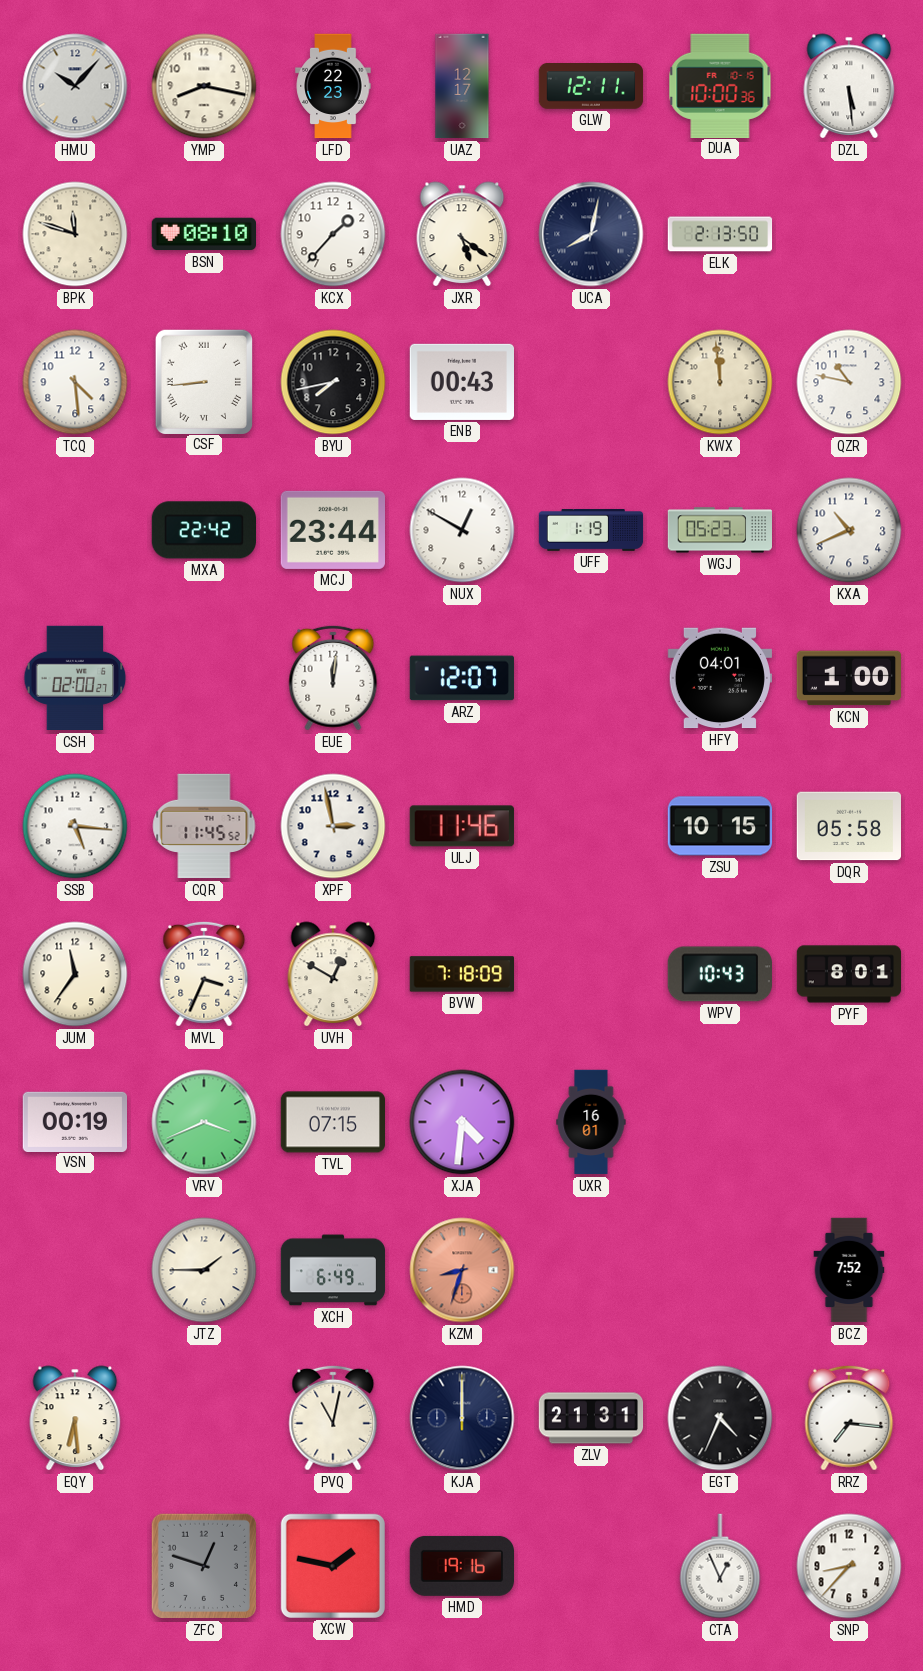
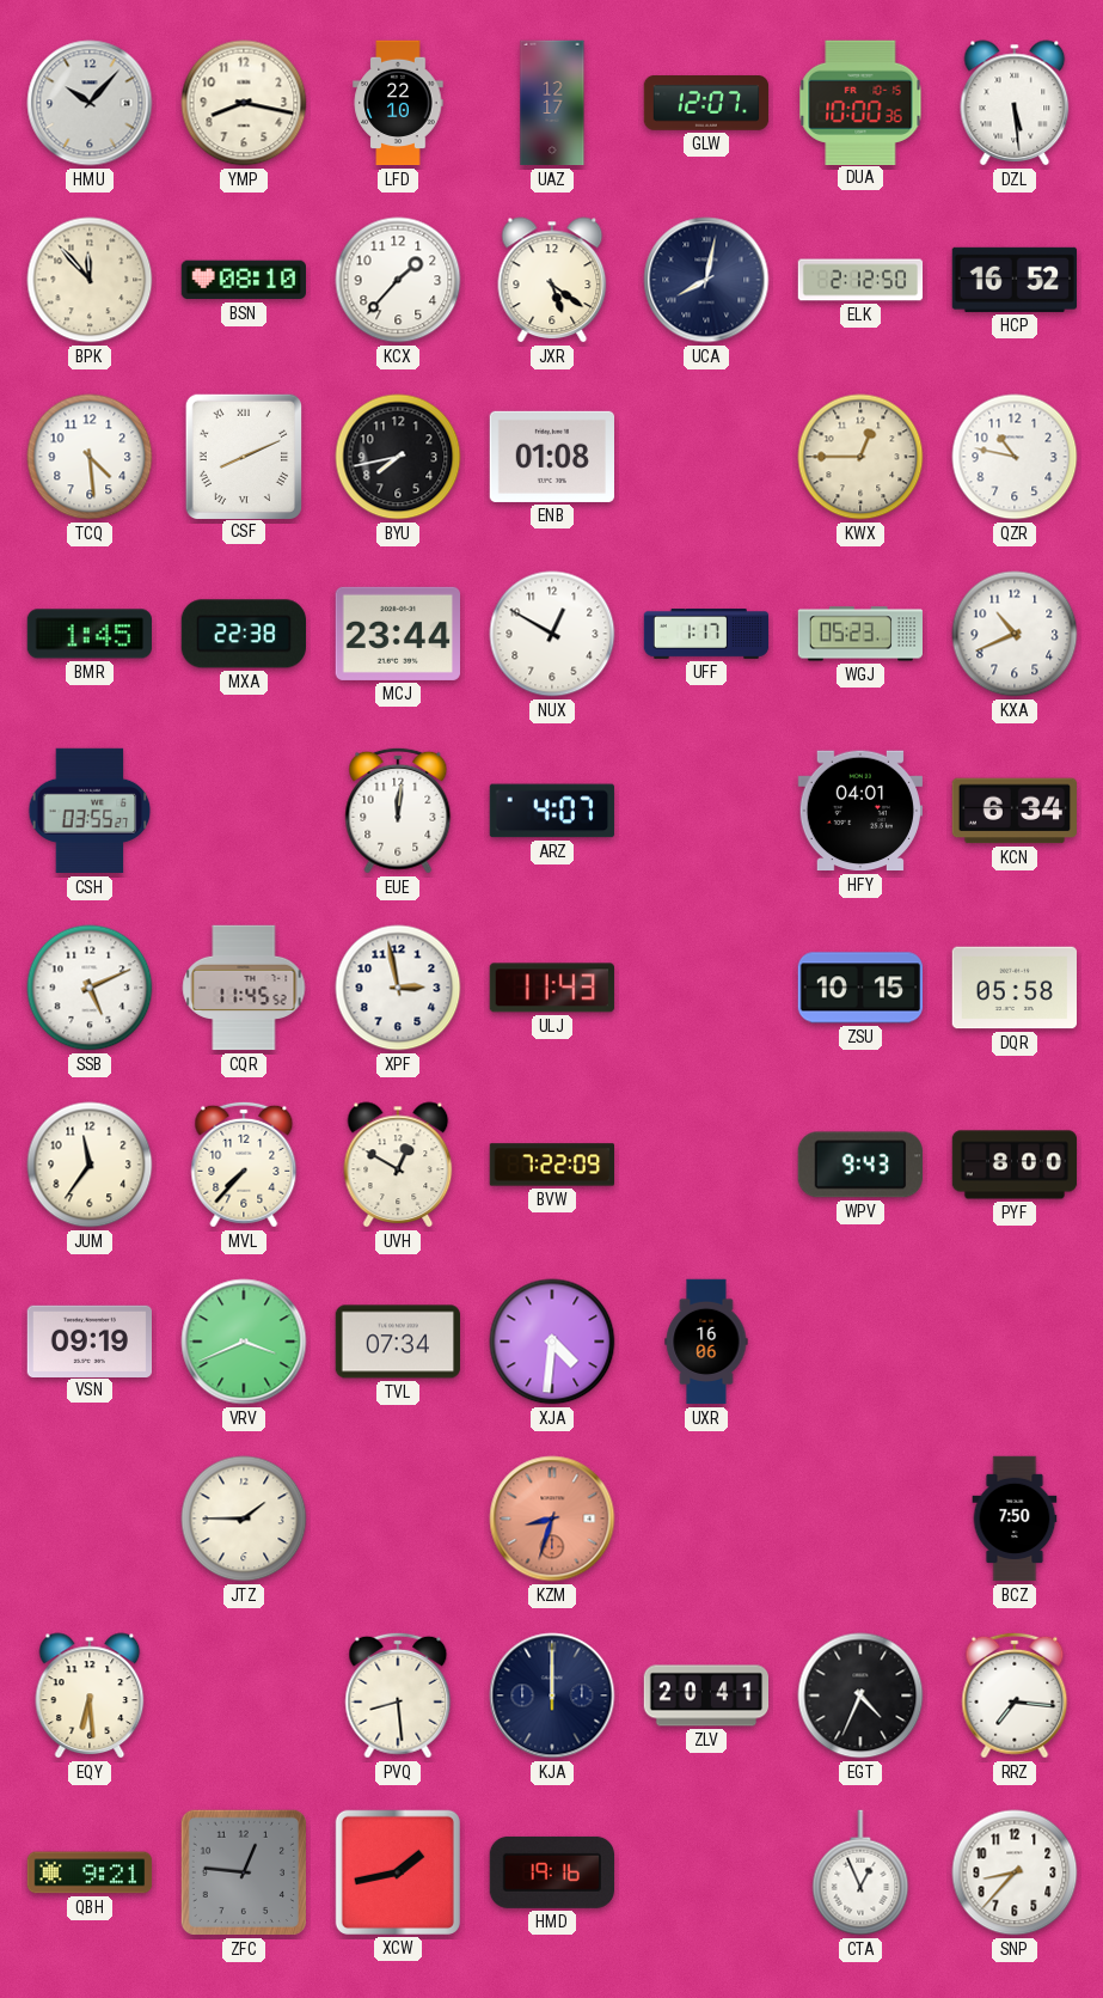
LFD: 22:23 -> 22:10
GLW: 12:11 -> 12:07
BPK: 11:48 -> 11:53
ELK: 2:13 -> 2:12
HCP: none -> 16:52
CSF: 8:44 -> 8:11
ENB: 00:43 -> 01:08
KWX: 11:59 -> 12:45
BMR: none -> 1:45
MXA: 22:42 -> 22:38
UFF: 1:19 -> 1:17
CSH: 02:00 -> 03:55
ARZ: 12:07 -> 4:07
KCN: 1:00 -> 6:34
SSB: 5:16 -> 5:11
ULJ: 11:46 -> 11:43
MVL: 3:34 -> 7:37
BVW: 7:18 -> 7:22
WPV: 10:43 -> 9:43
PYF: 8:01 -> 8:00
VSN: 00:19 -> 09:19
TVL: 07:15 -> 07:34
UXR: 16:01 -> 16:06
XCH: 6:49 -> none
BCZ: 7:52 -> 7:50
PVQ: 11:02 -> 8:29
ZLV: 21:31 -> 20:41
QBH: none -> 9:21
ZFC: 12:48 -> 12:46
XCW: 1:47 -> 1:43
